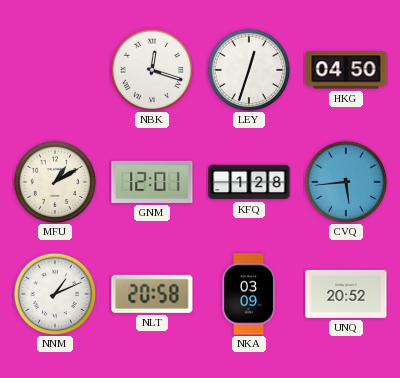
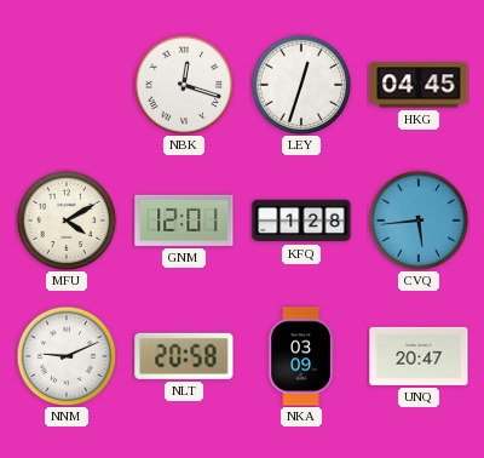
HKG: 04:50 -> 04:45
MFU: 1:10 -> 4:10
NNM: 1:11 -> 9:11
UNQ: 20:52 -> 20:47
